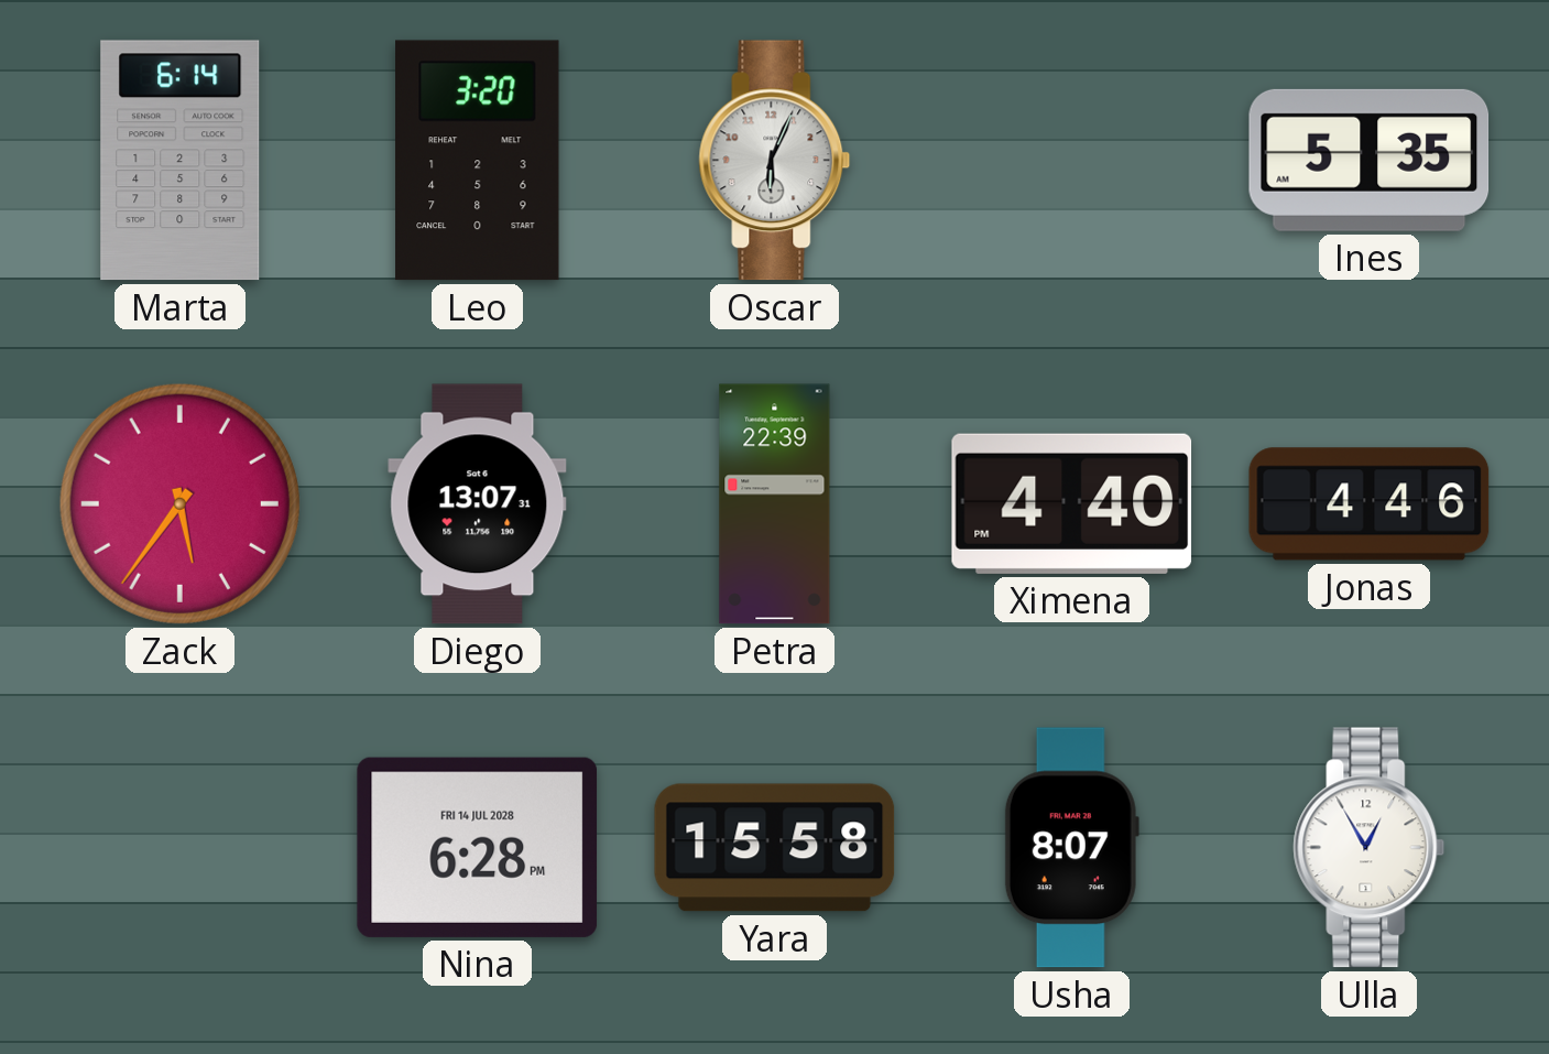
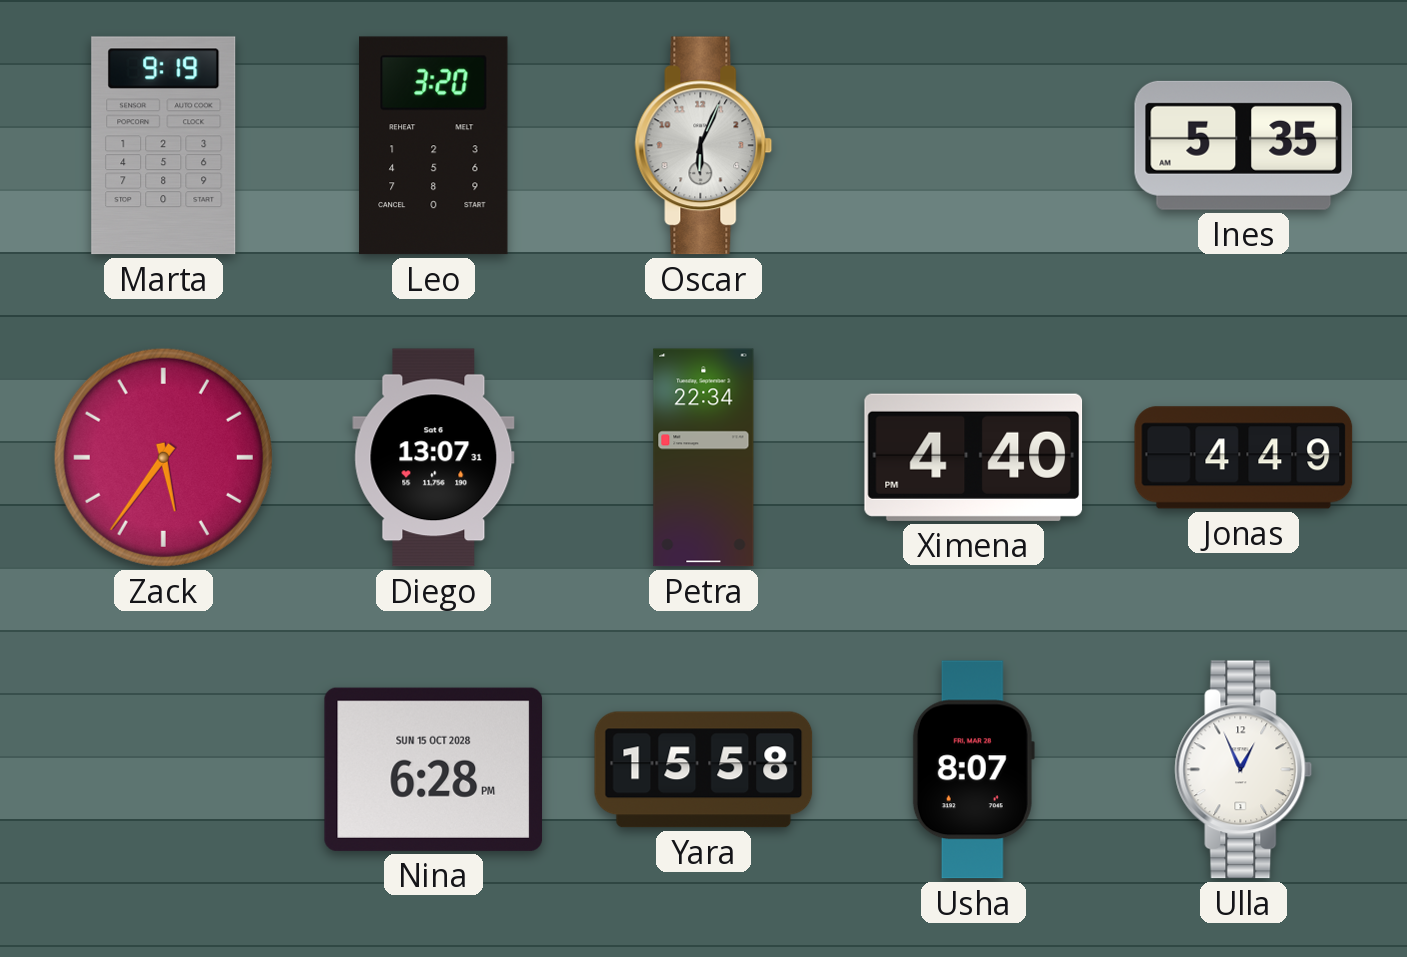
Marta: 6:14 -> 9:19
Petra: 22:39 -> 22:34
Jonas: 4:46 -> 4:49
Nina date: FRI 14 JUL 2028 -> SUN 15 OCT 2028
Ulla: 12:55 -> 12:56
